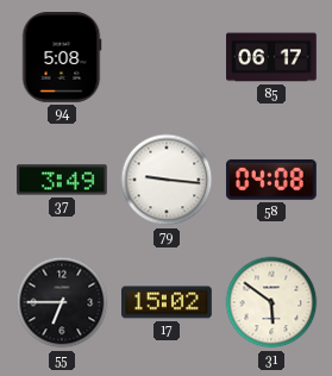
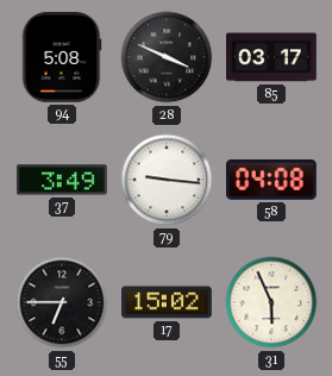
28: none -> 3:49
85: 06:17 -> 03:17
31: 5:51 -> 5:56
